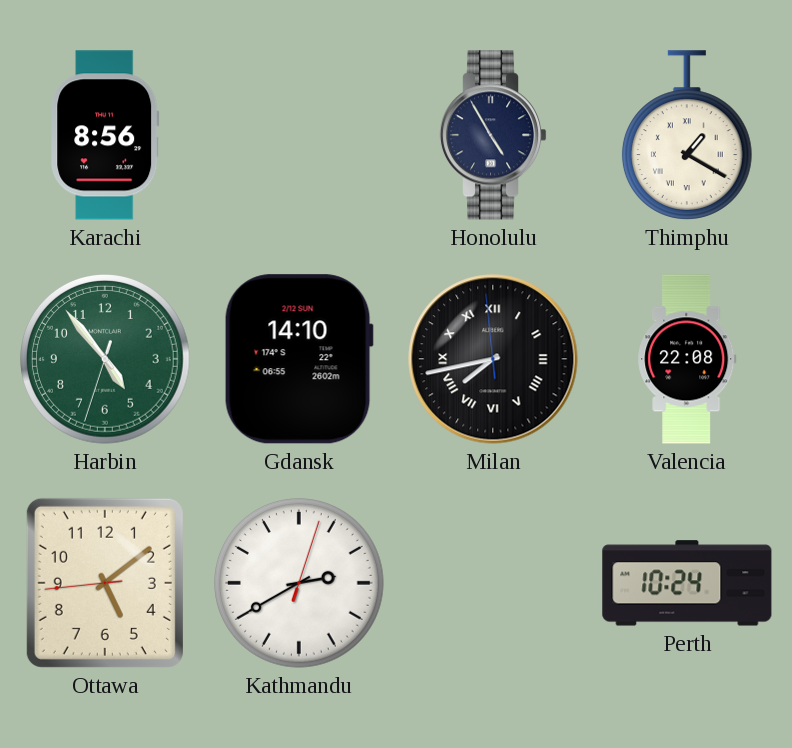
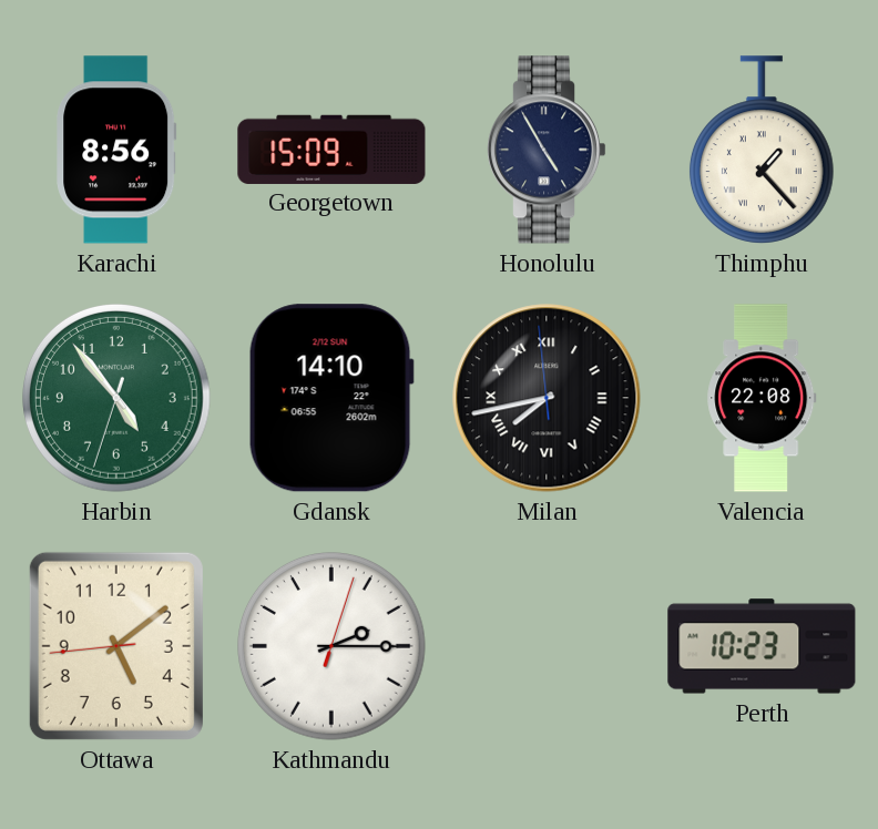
Georgetown: none -> 15:09
Thimphu: 1:20 -> 1:23
Kathmandu: 2:40 -> 2:15
Perth: 10:24 -> 10:23
